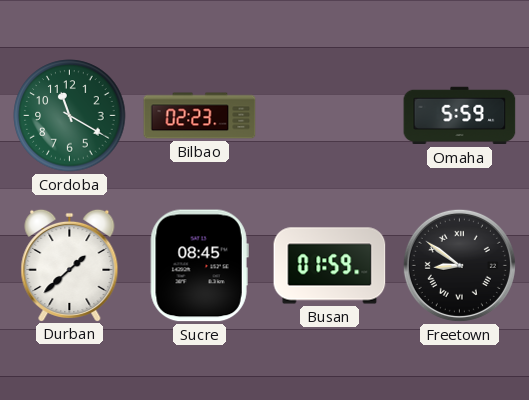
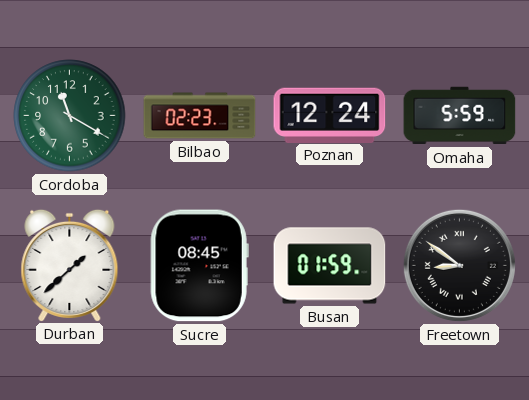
Poznan: none -> 12:24
